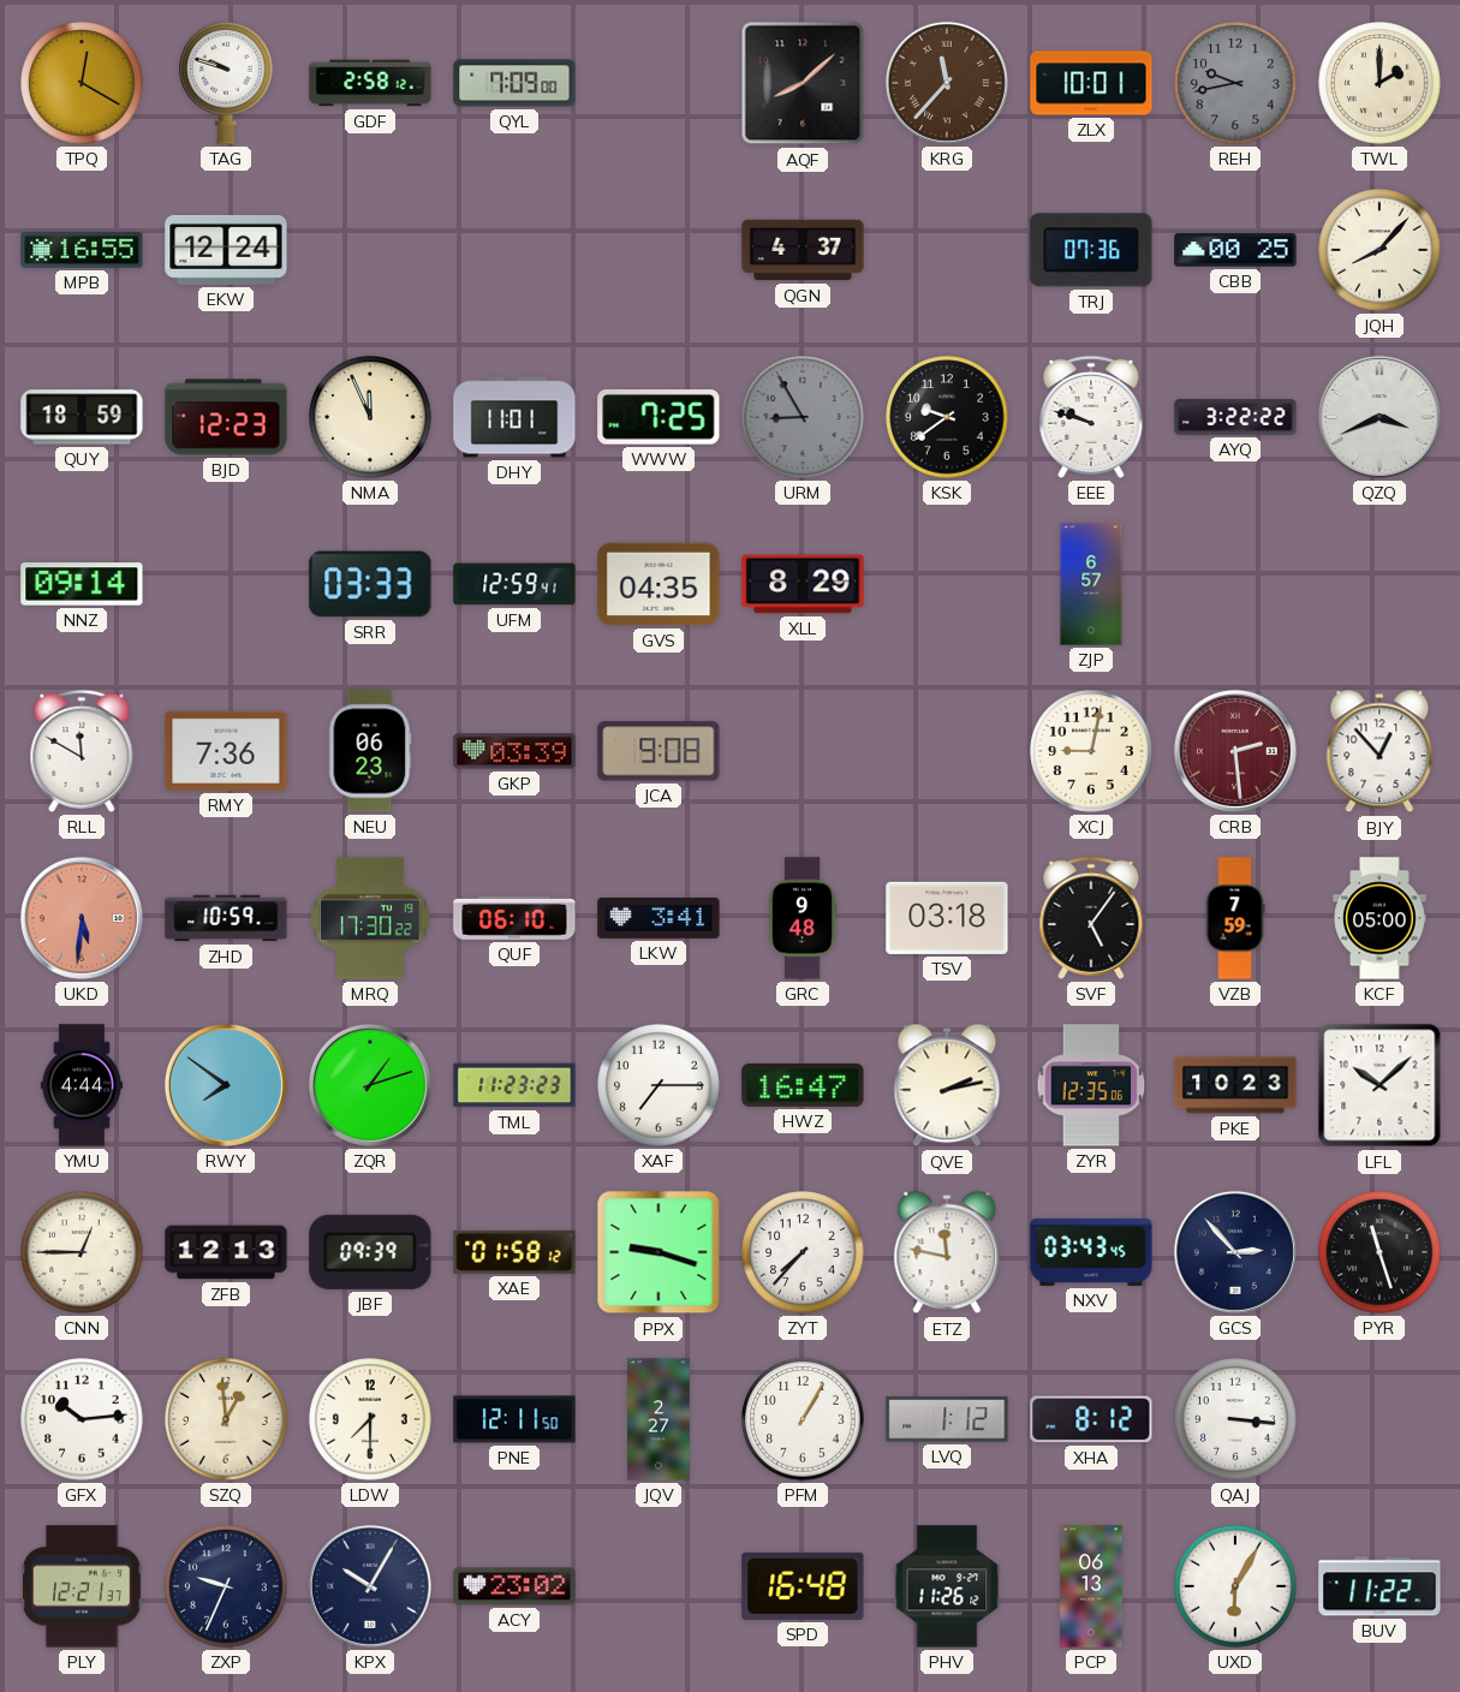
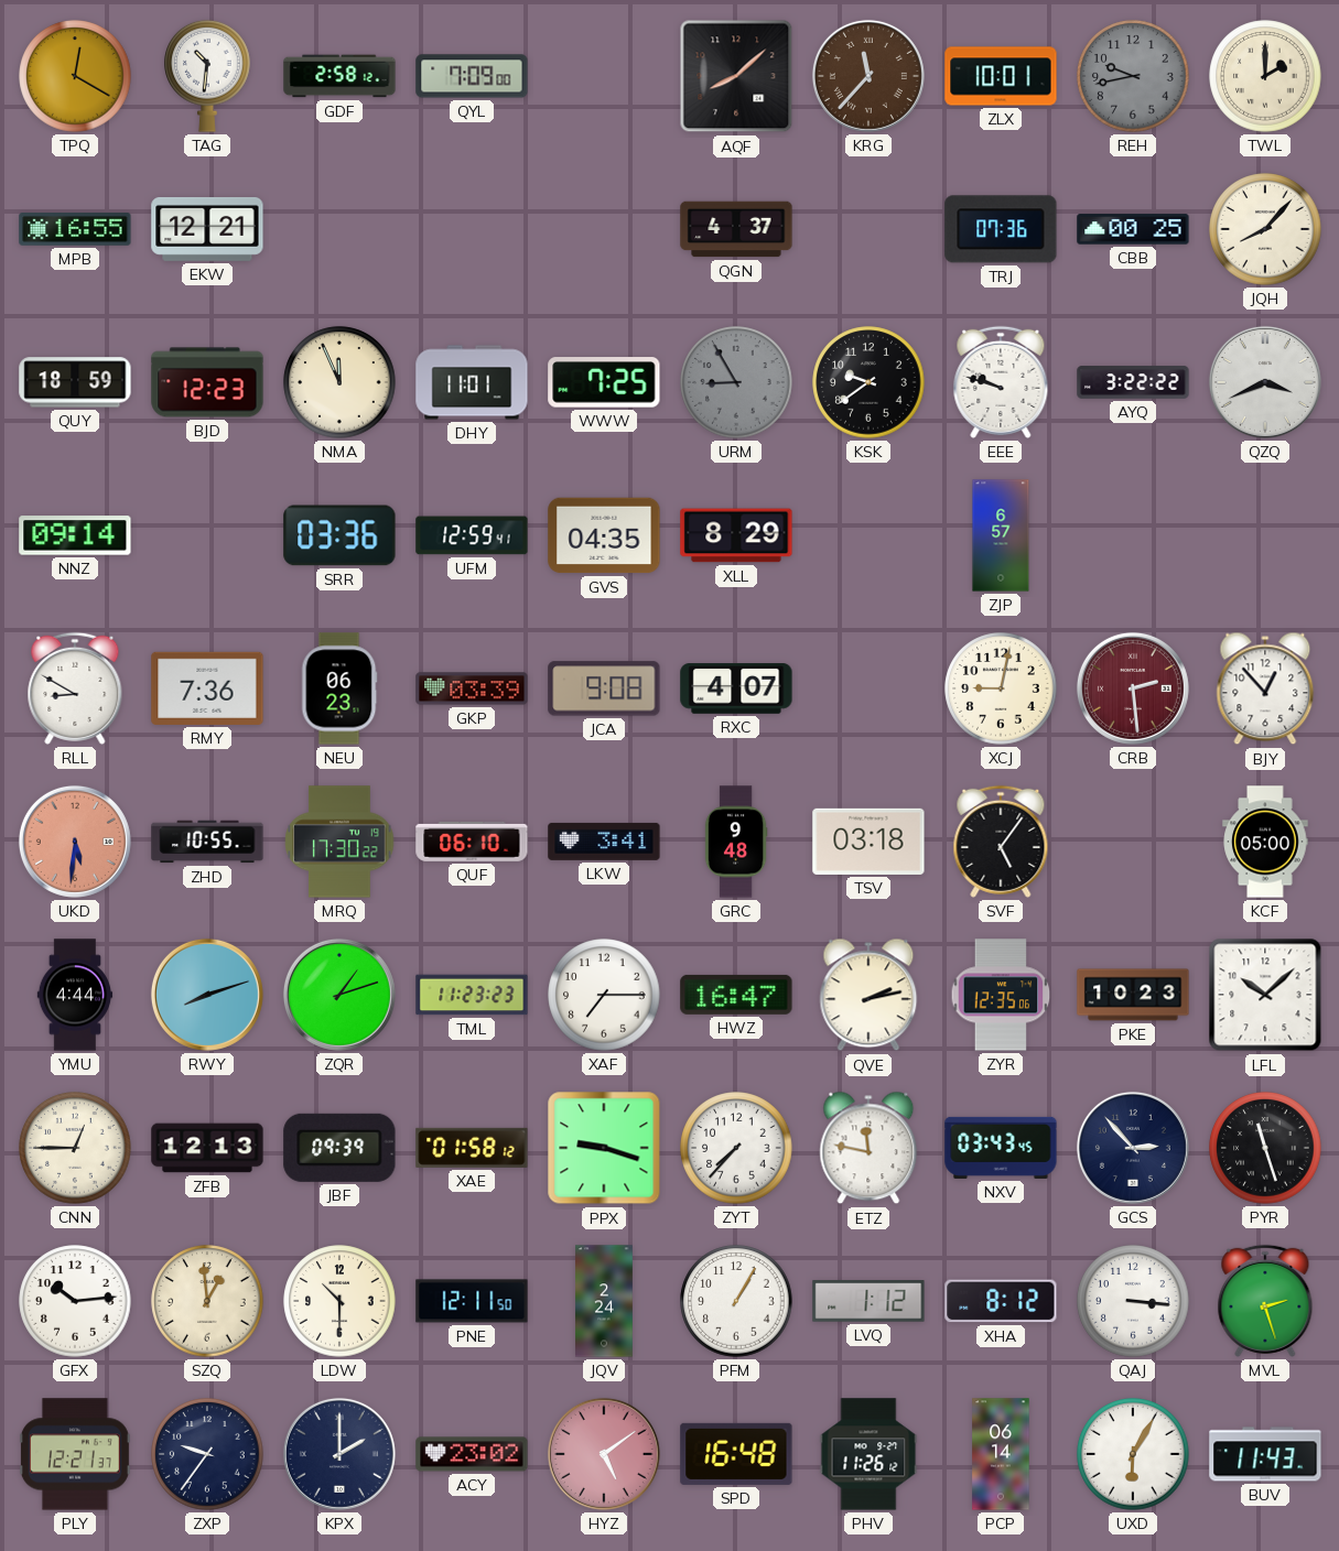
TAG: 9:48 -> 10:31
EKW: 12:24 -> 12:21
SRR: 03:33 -> 03:36
RLL: 11:50 -> 8:50
RXC: none -> 4:07
ZHD: 10:59 -> 10:55
VZB: 7:59 -> none
RWY: 7:51 -> 8:12
LDW: 7:30 -> 10:30
JQV: 2:27 -> 2:24
MVL: none -> 2:27
ZXP: 9:34 -> 9:36
KPX: 10:05 -> 2:00
HYZ: none -> 5:09
PCP: 06:13 -> 06:14
BUV: 11:22 -> 11:43
